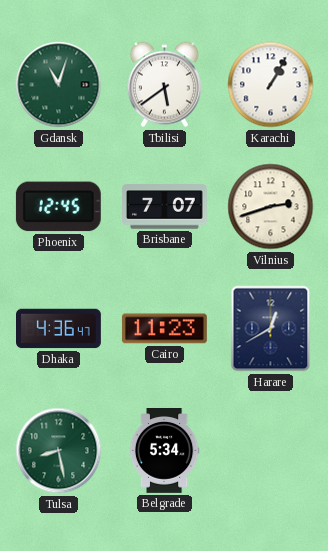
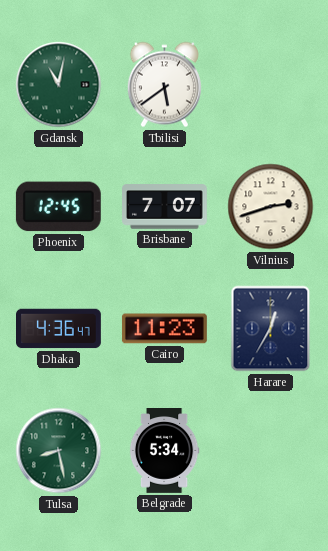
Gdansk: 11:03 -> 11:02
Karachi: 1:05 -> none
Harare: 12:40 -> 12:35
